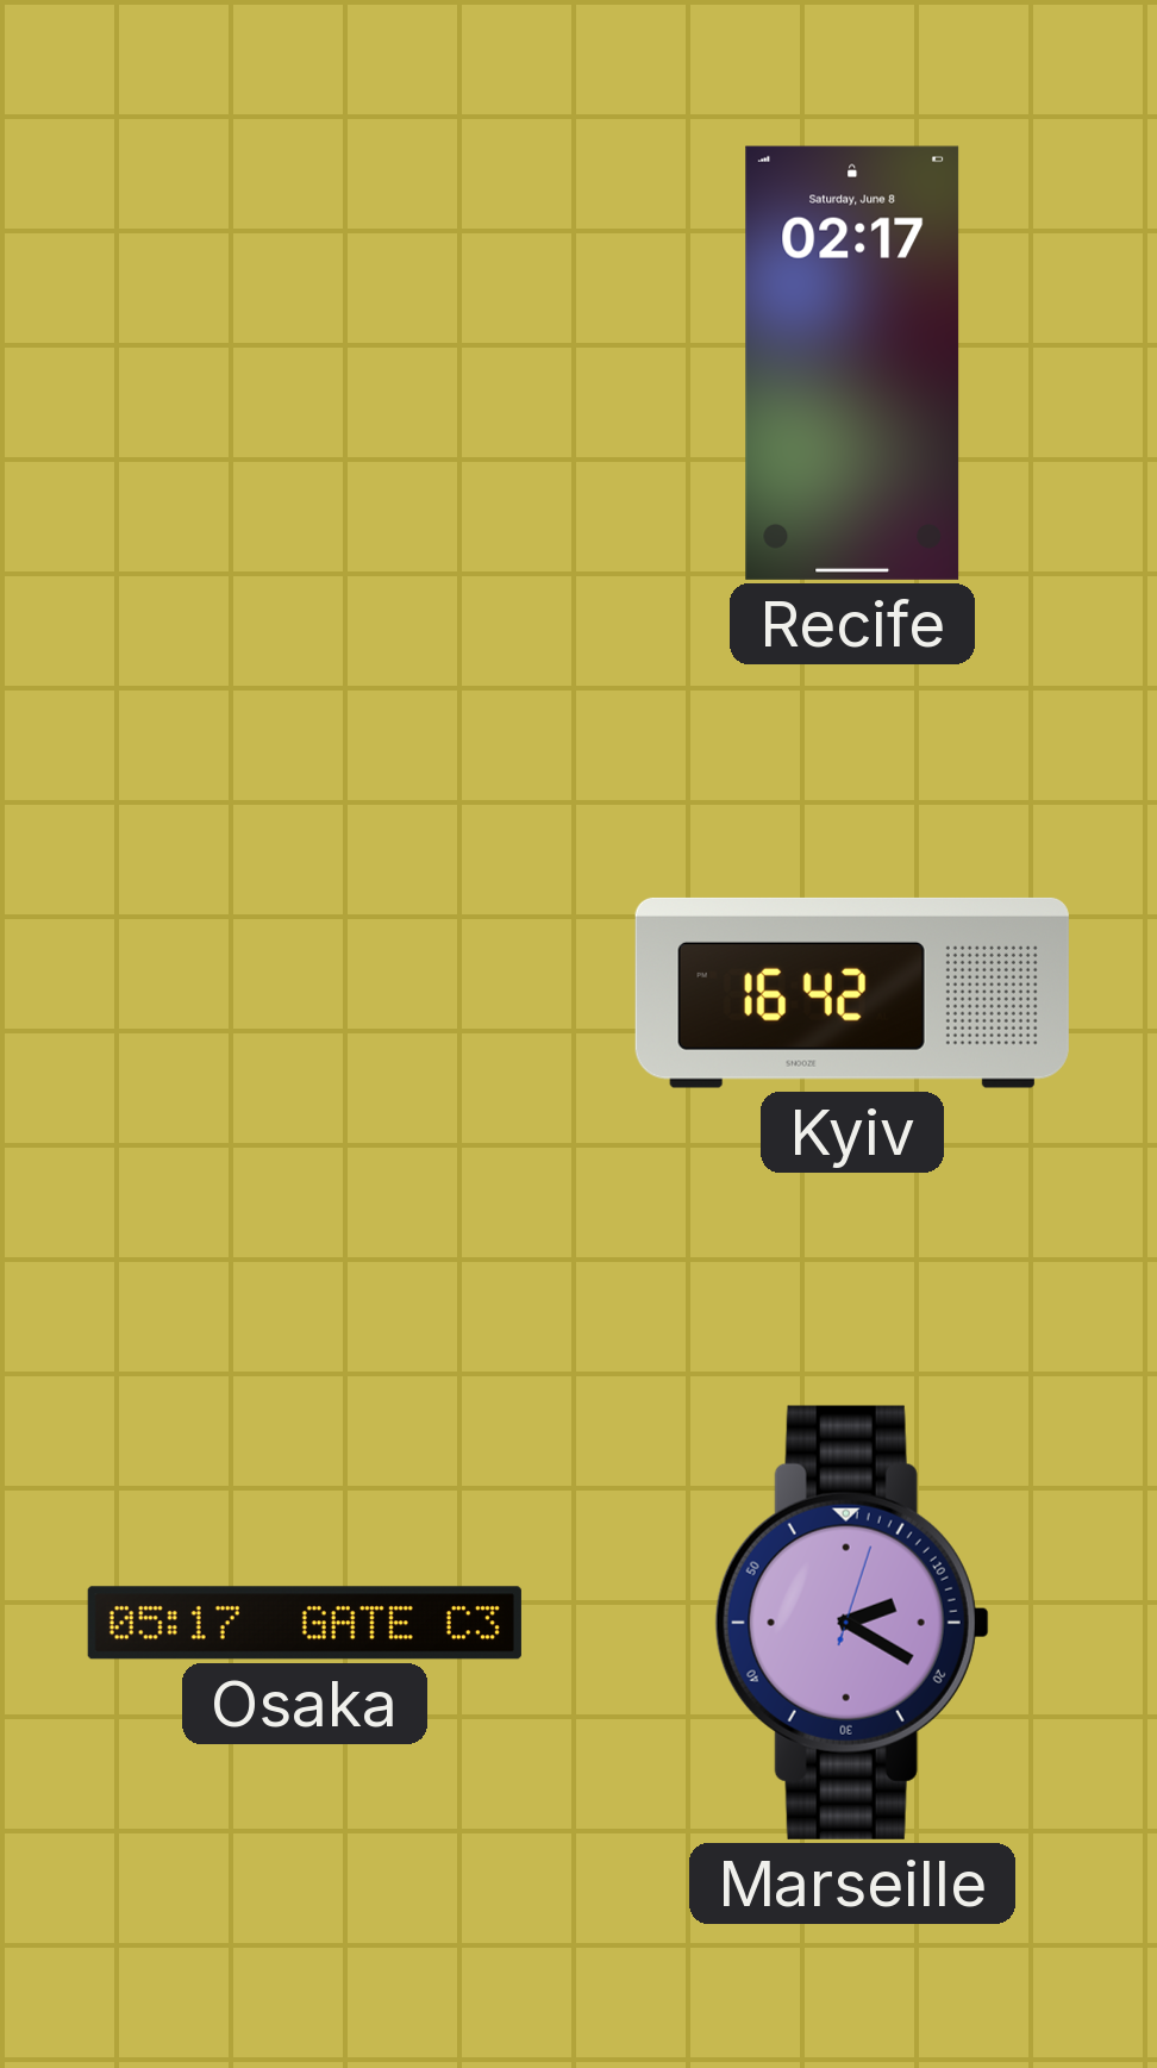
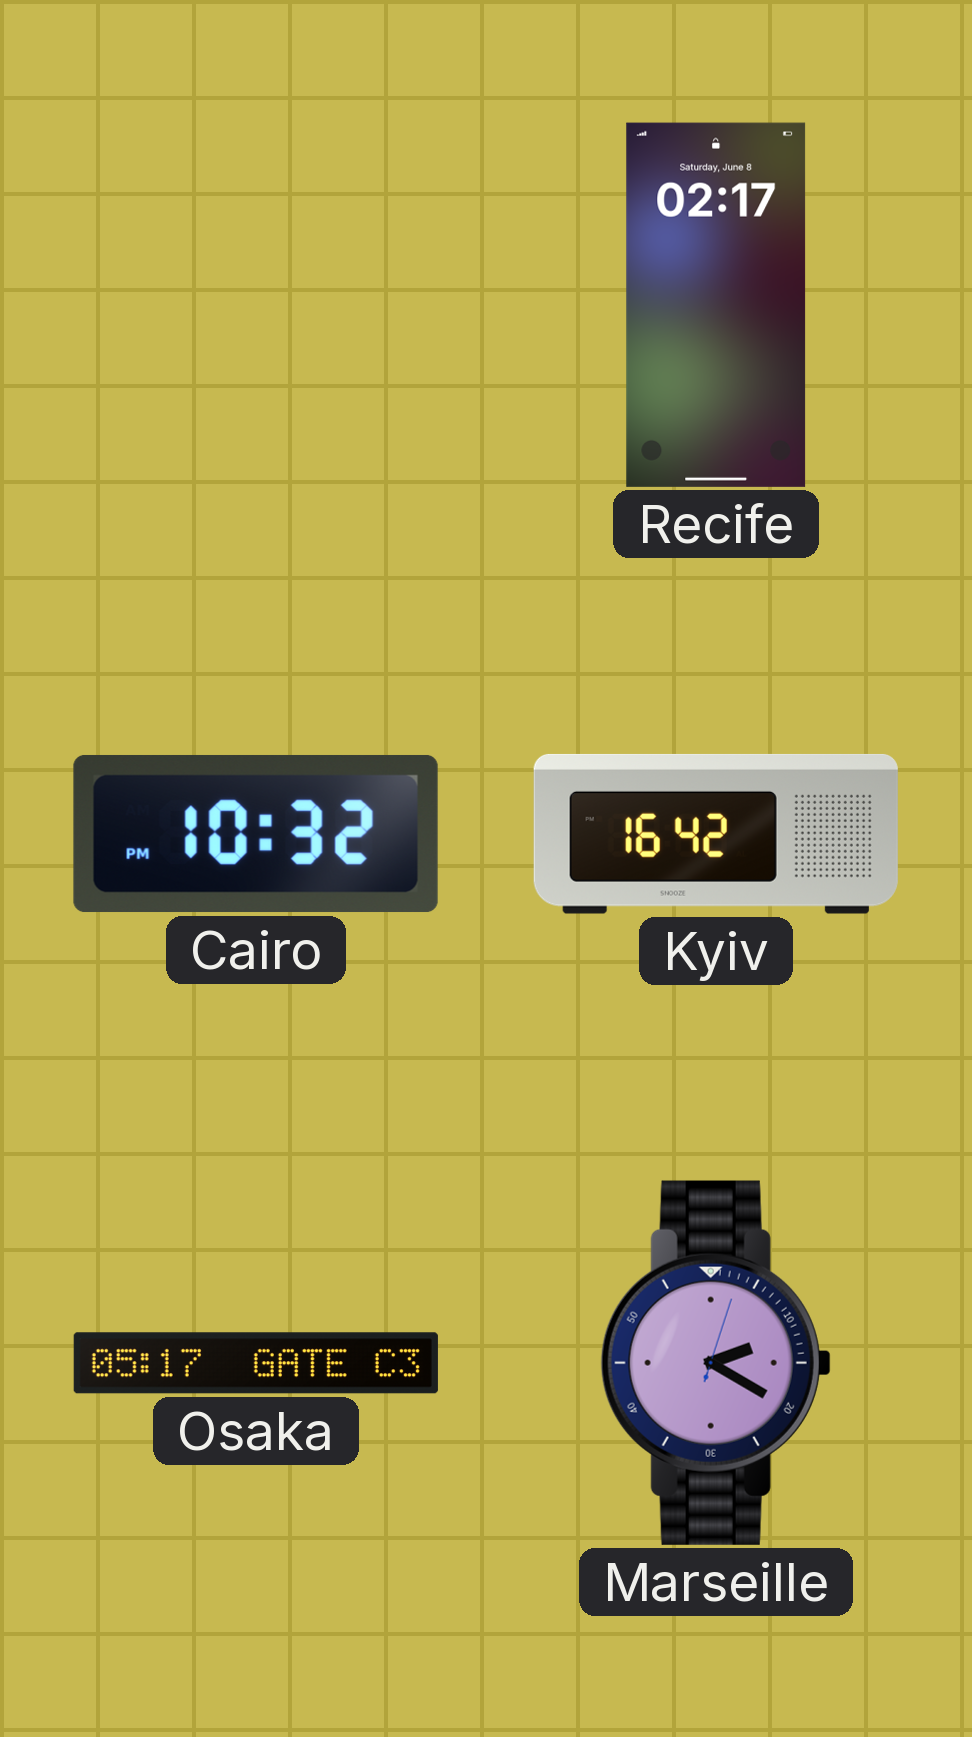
Cairo: none -> 10:32
